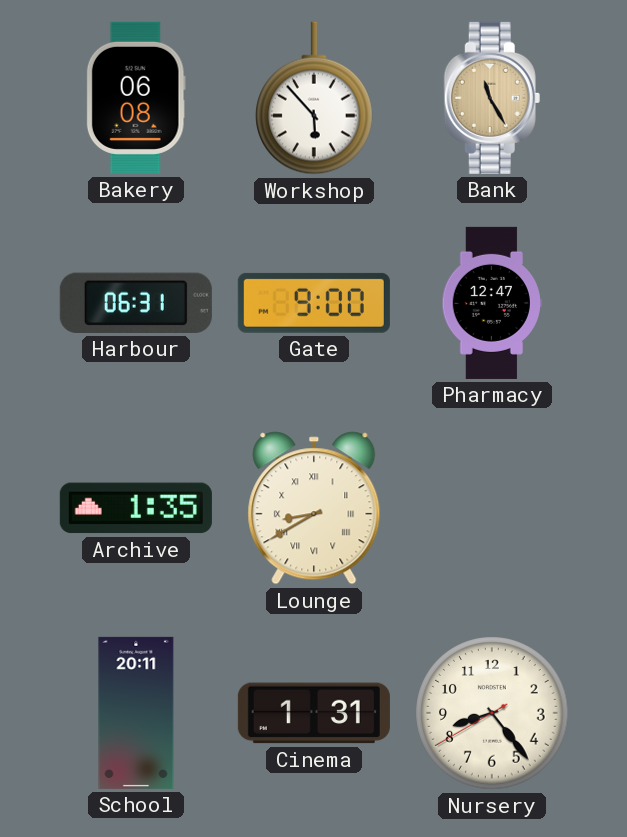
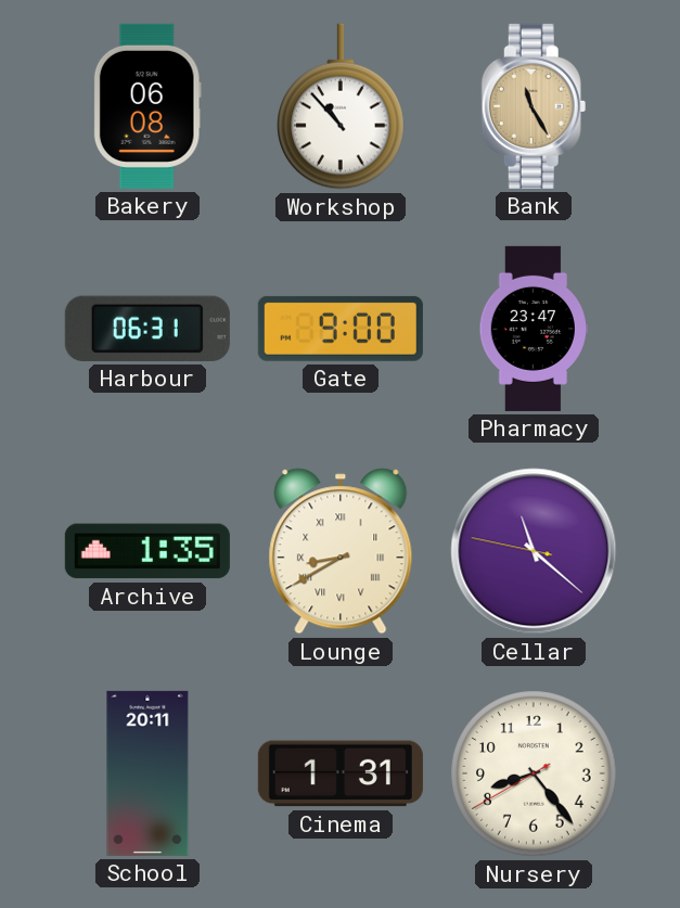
Workshop: 5:53 -> 10:53
Pharmacy: 12:47 -> 23:47
Cellar: none -> 11:21
